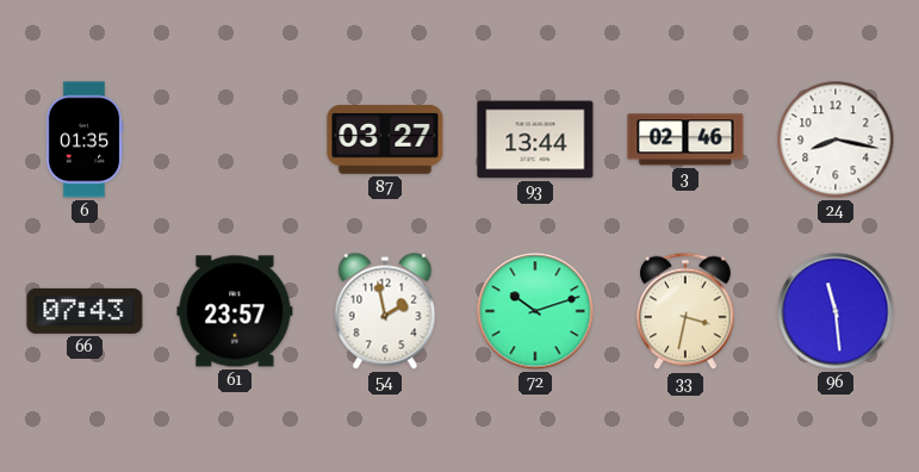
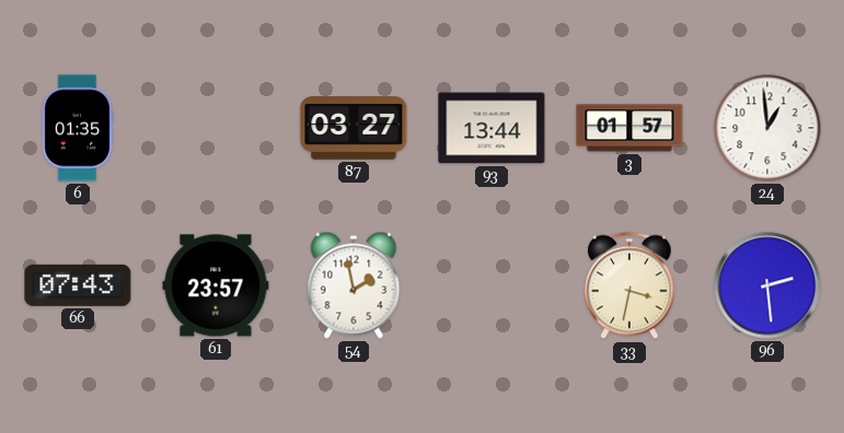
3: 02:46 -> 01:57
24: 8:17 -> 12:59
72: 10:12 -> none
96: 11:29 -> 2:29
